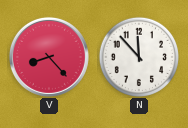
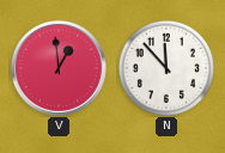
V: 8:23 -> 12:59
